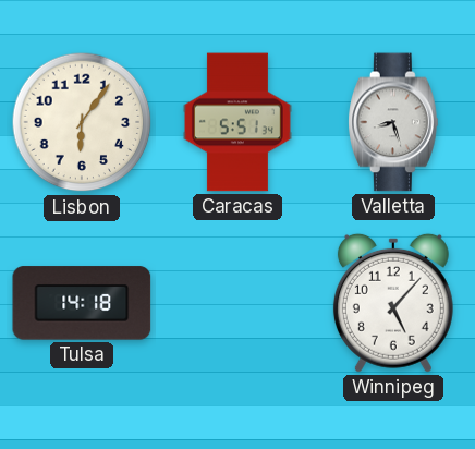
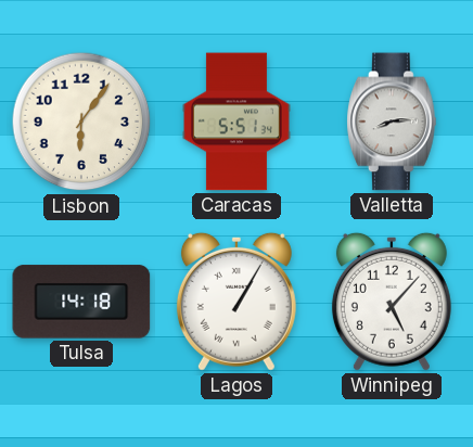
Valletta: 8:27 -> 8:14
Lagos: none -> 1:05
